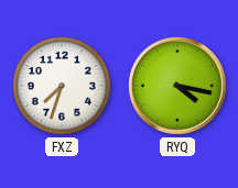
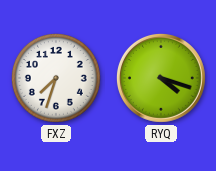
RYQ: 4:17 -> 4:18
